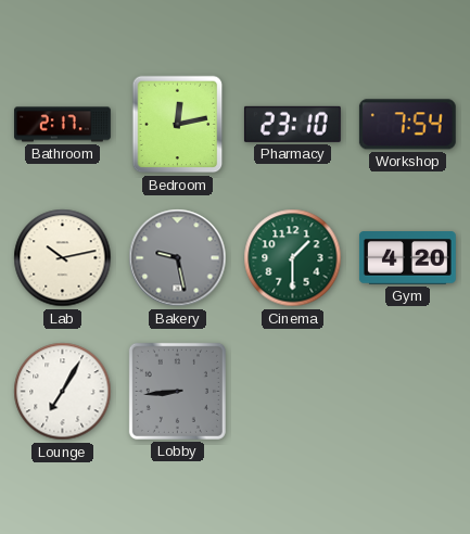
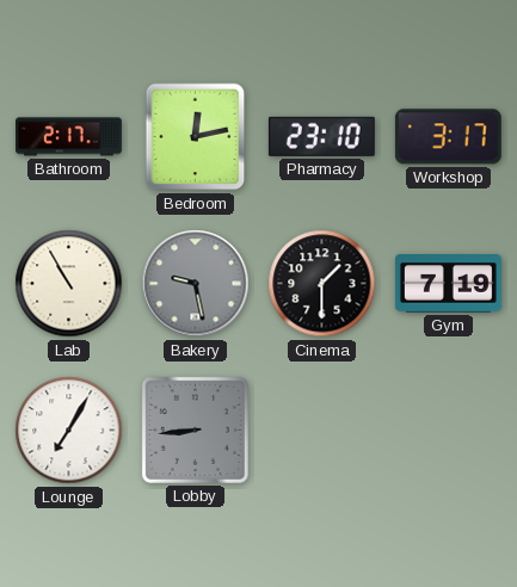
Workshop: 7:54 -> 3:17
Lab: 10:13 -> 10:55
Cinema dial: green -> black
Gym: 4:20 -> 7:19
